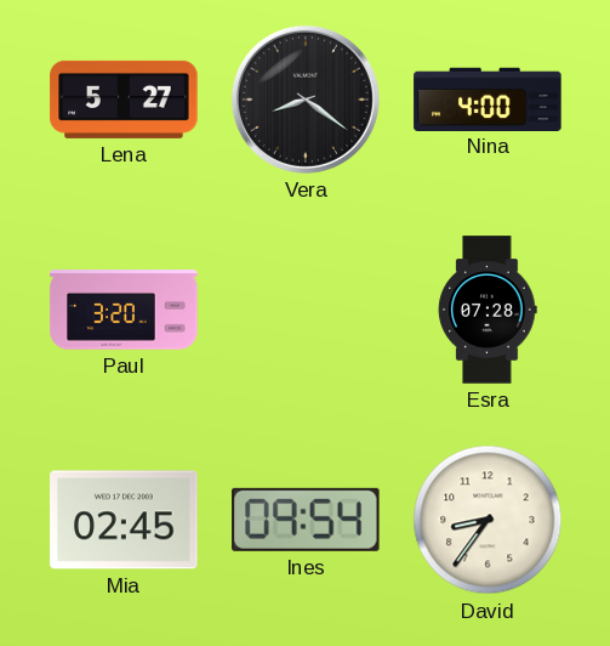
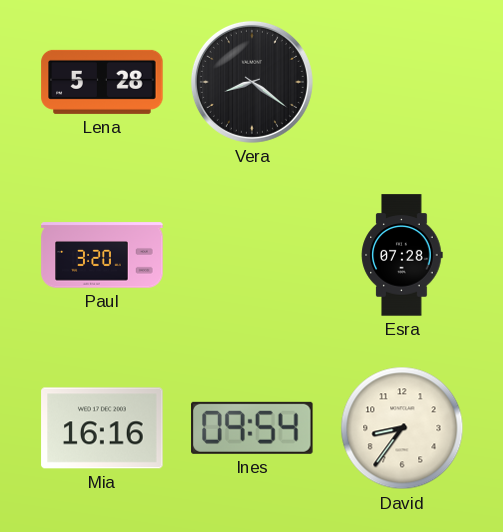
Lena: 5:27 -> 5:28
Nina: 4:00 -> none
Mia: 02:45 -> 16:16
